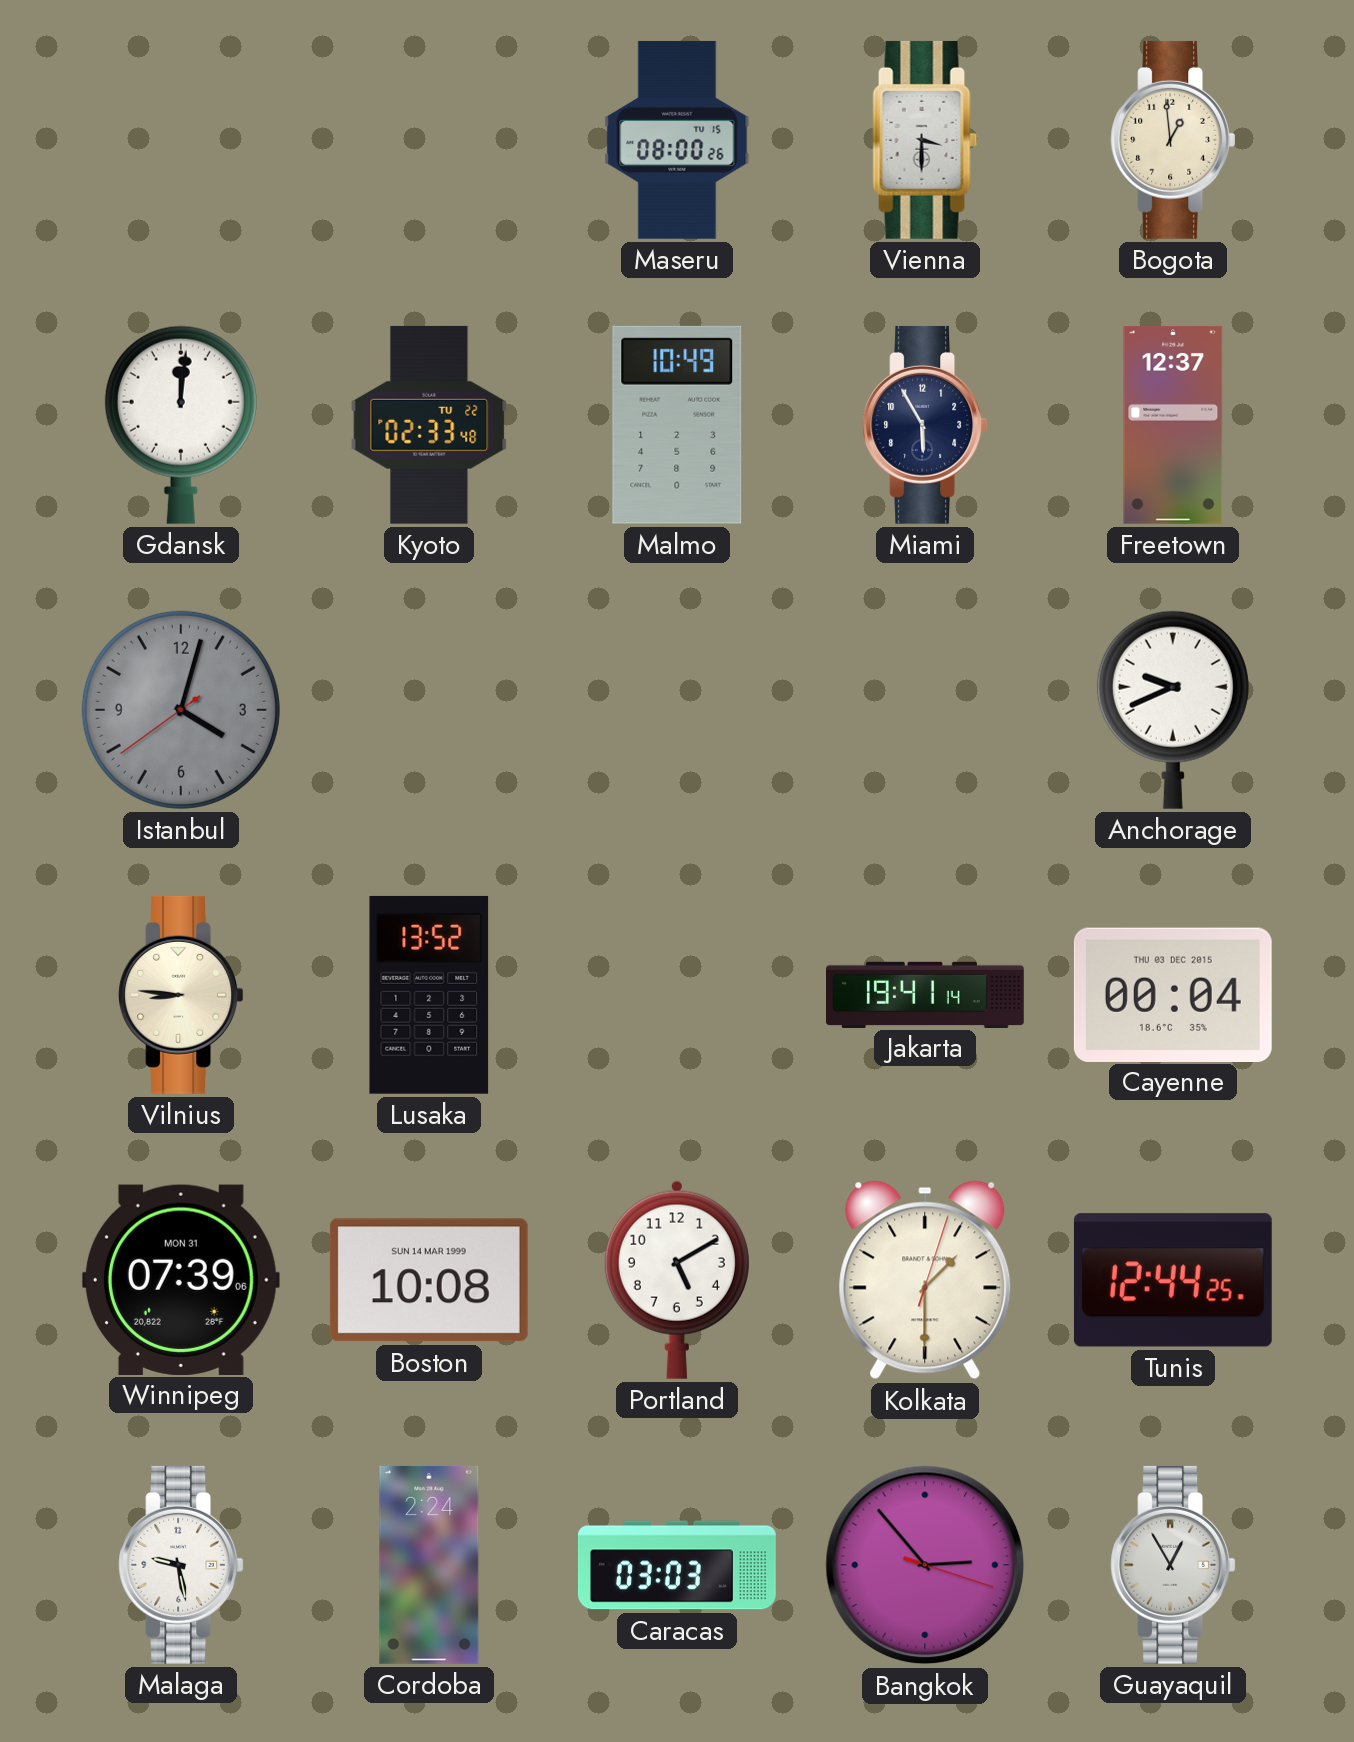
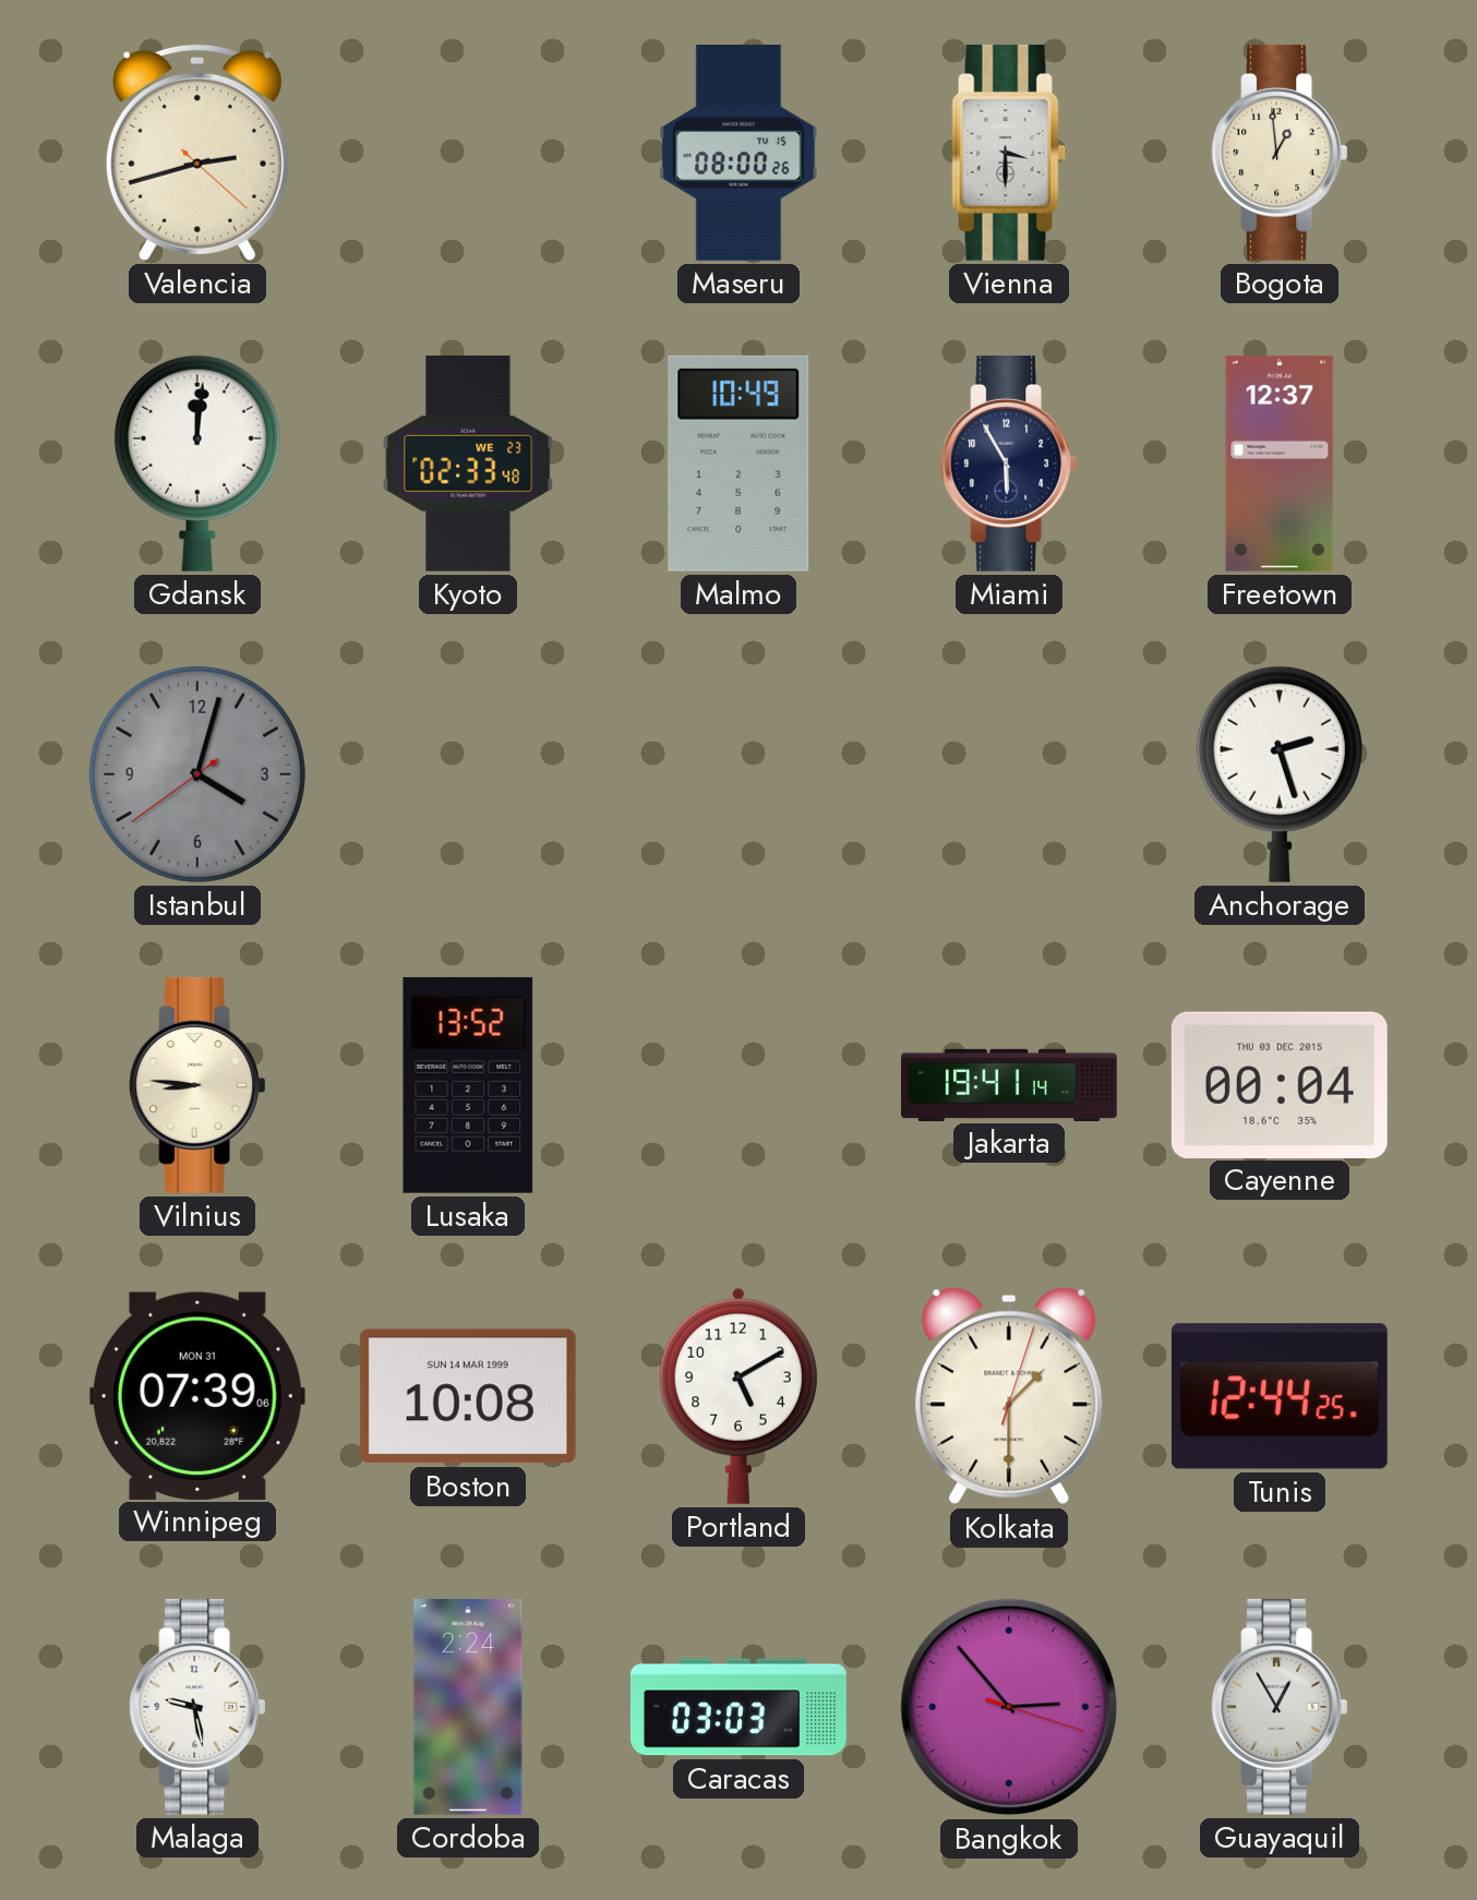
Valencia: none -> 2:42
Kyoto date: TU 22 -> WE 23
Anchorage: 9:41 -> 2:27
